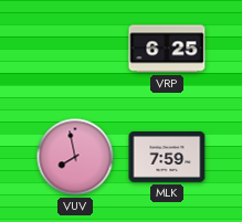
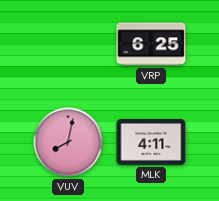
VUV: 7:58 -> 8:02
MLK: 7:59 -> 4:11
